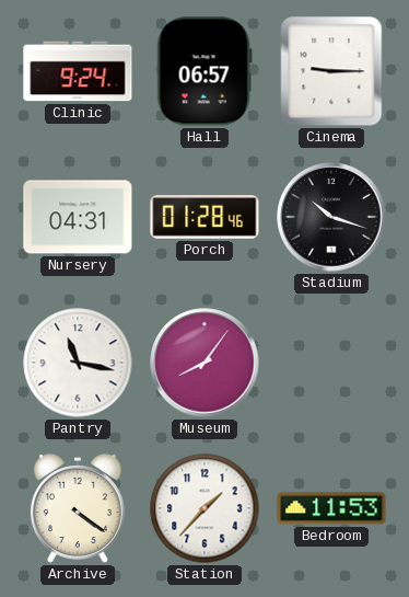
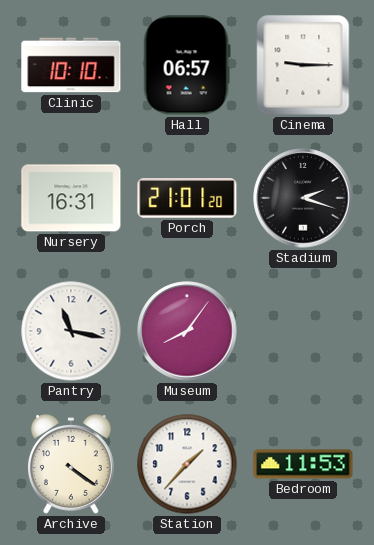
Clinic: 9:24 -> 10:10
Nursery: 04:31 -> 16:31
Porch: 01:28 -> 21:01
Stadium: 10:18 -> 2:18
